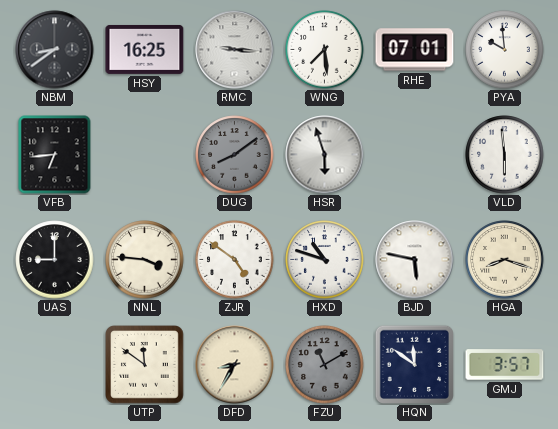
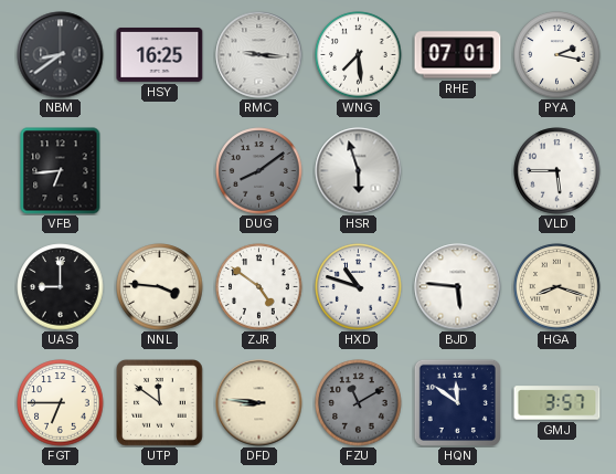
PYA: 9:59 -> 2:17
VLD: 5:59 -> 5:45
BJD: 5:47 -> 5:46
FGT: none -> 6:45
DFD: 8:35 -> 8:46
